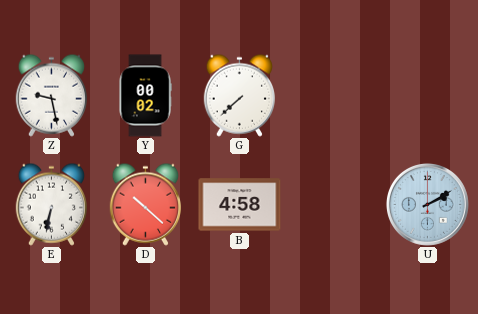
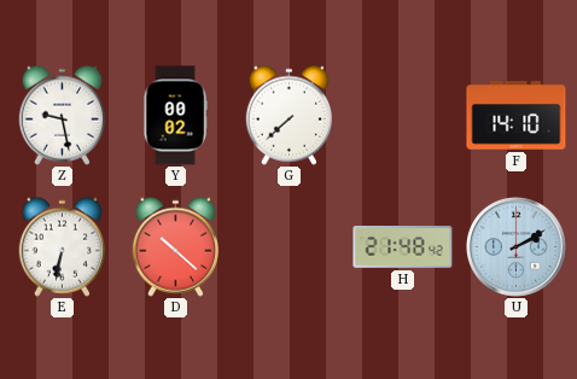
F: none -> 14:10
B: 4:58 -> none
H: none -> 21:48
